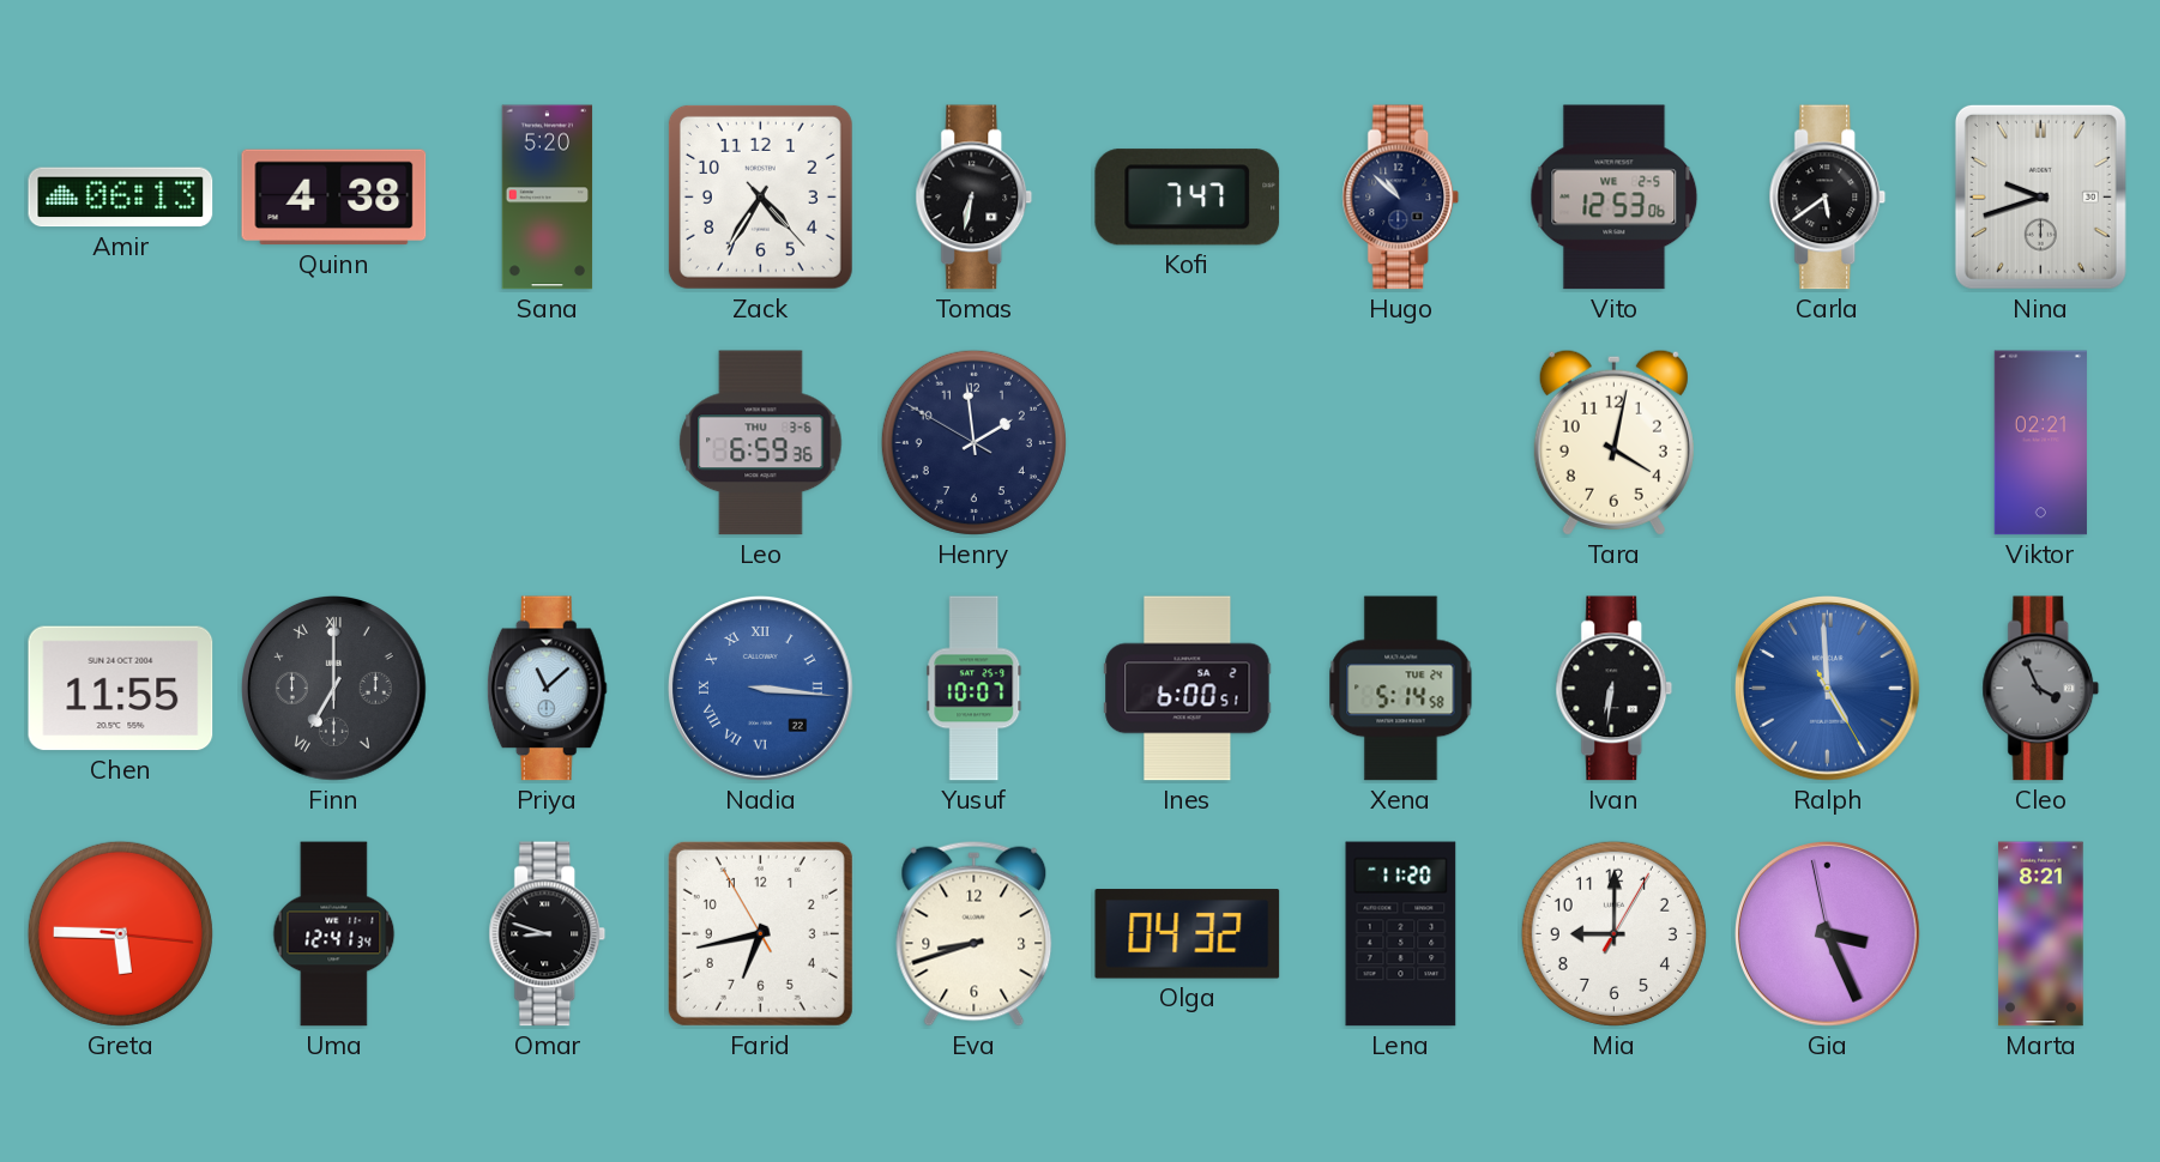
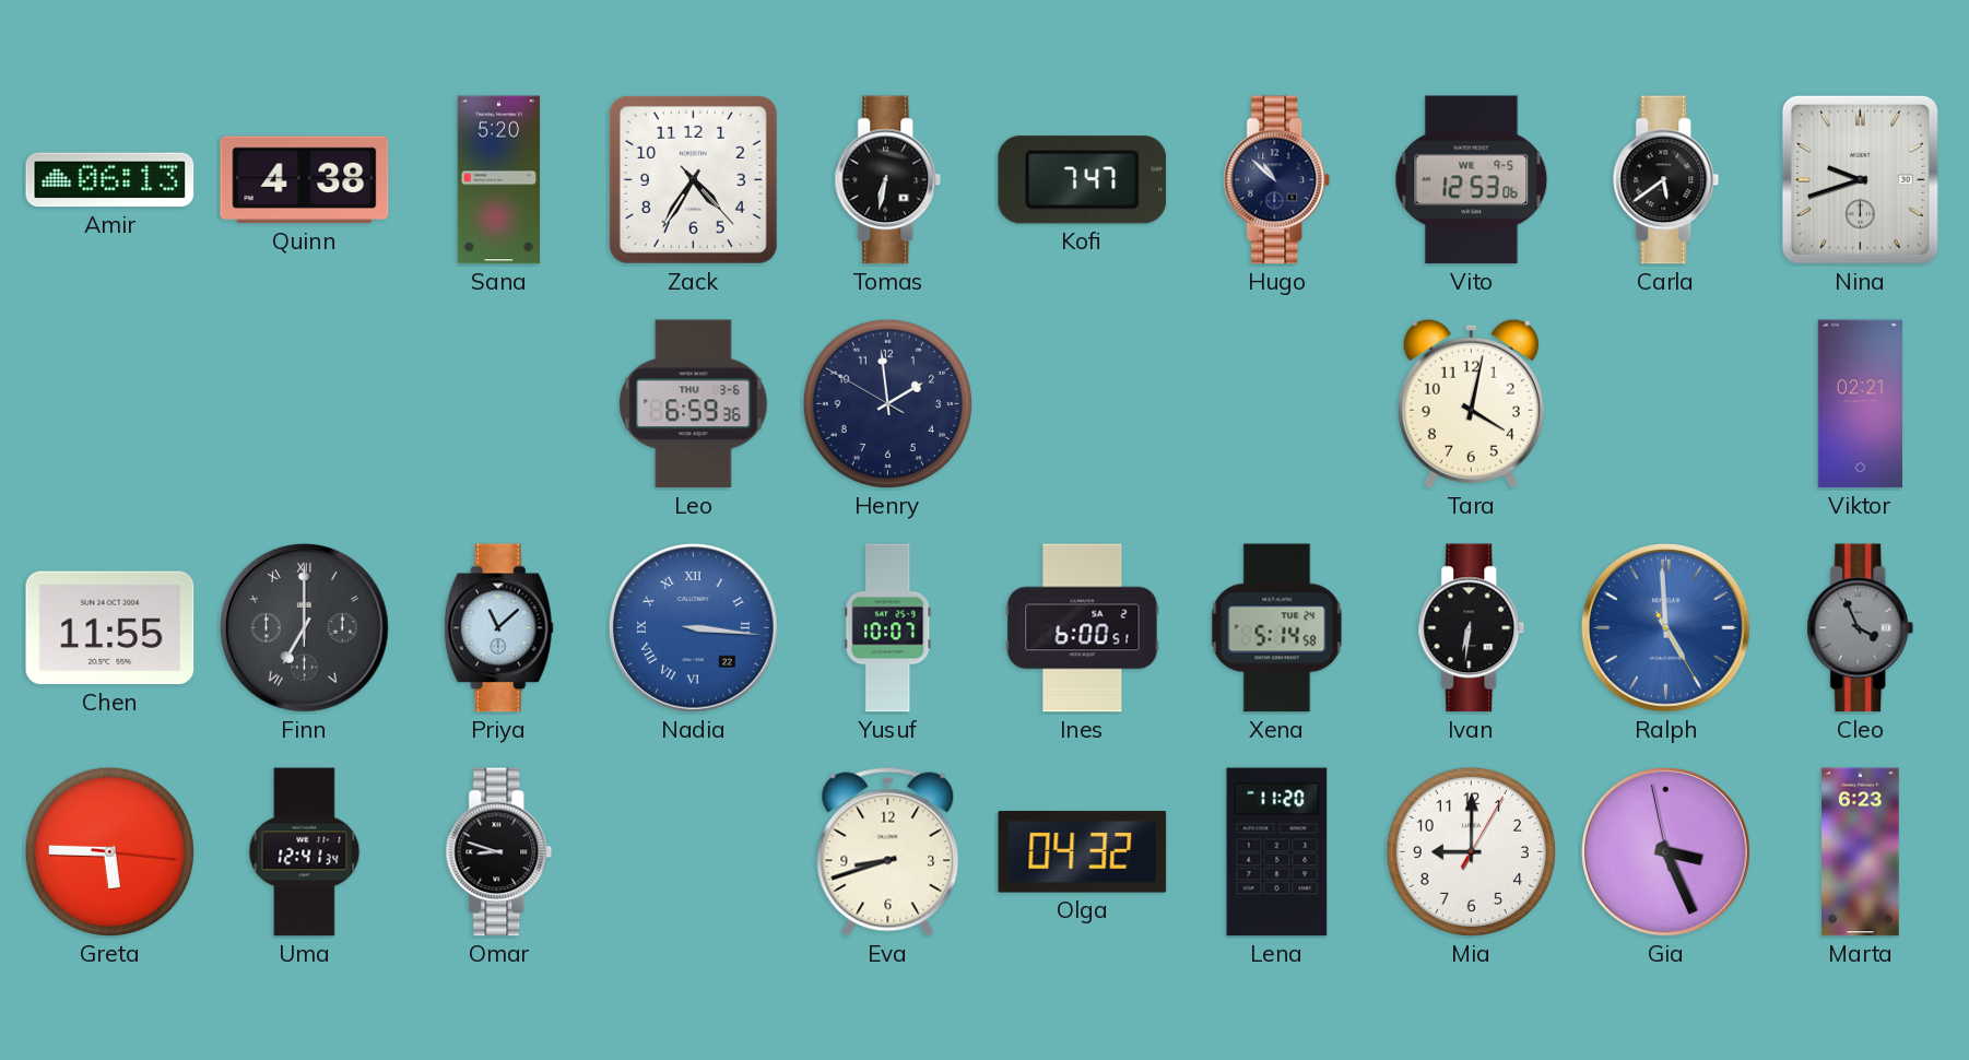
Vito date: WE 2-5 -> WE 9-5
Farid: 6:42 -> none
Marta: 8:21 -> 6:23
